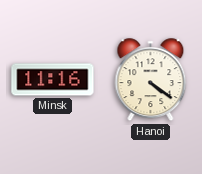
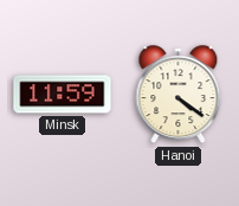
Minsk: 11:16 -> 11:59
